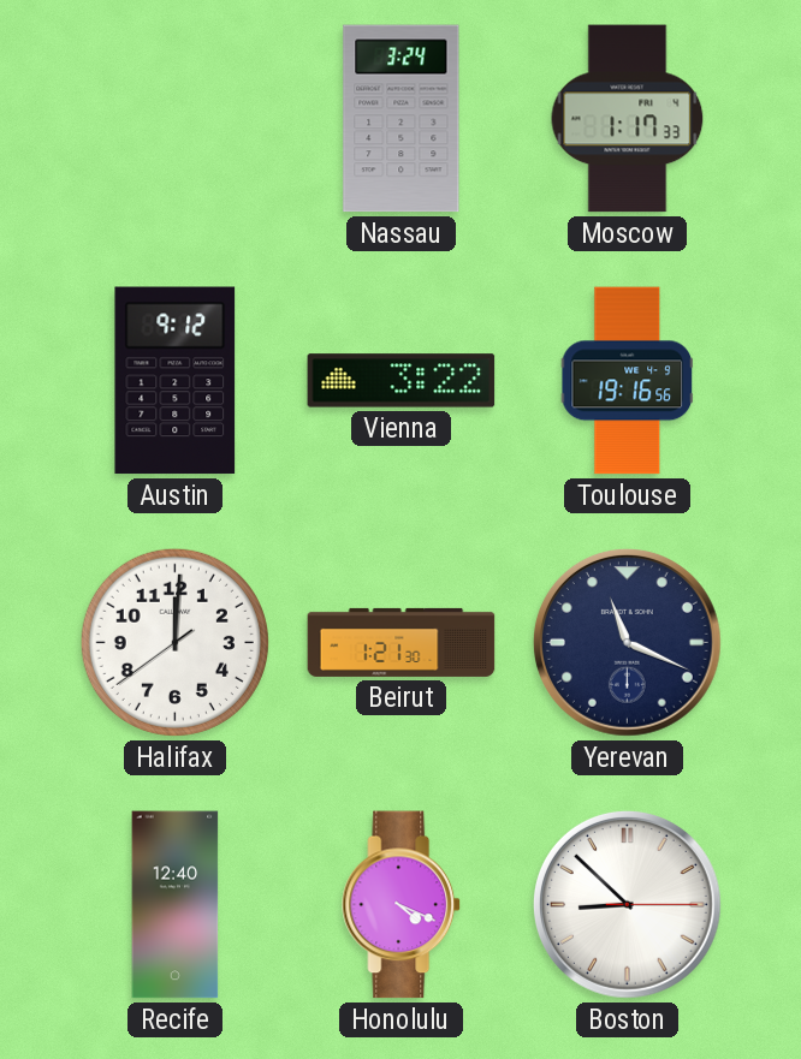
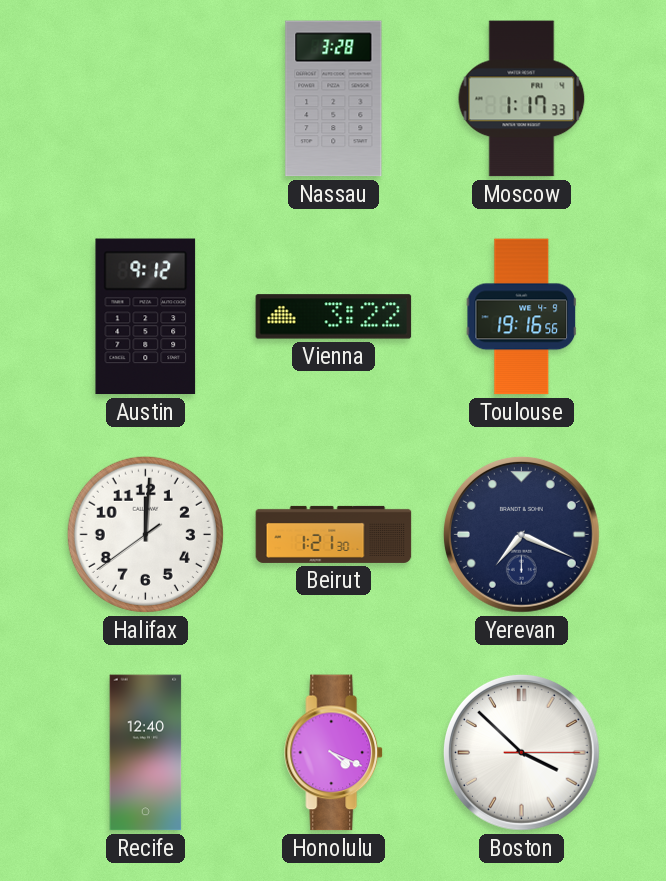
Nassau: 3:24 -> 3:28
Yerevan: 11:19 -> 7:19
Boston: 8:52 -> 3:52
